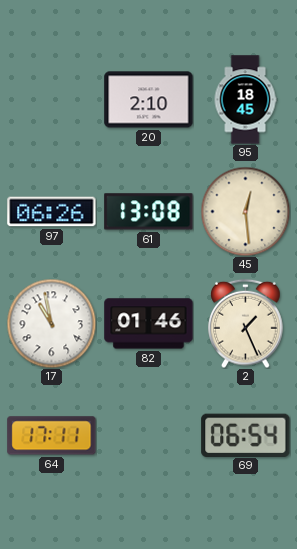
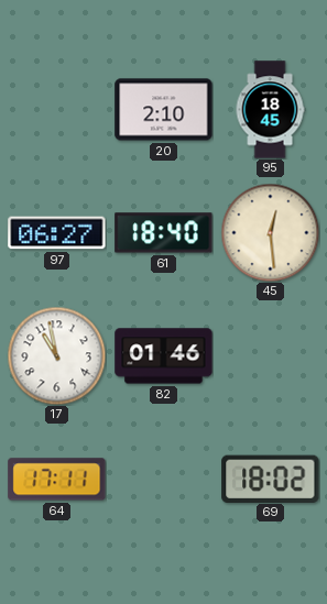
97: 06:26 -> 06:27
61: 13:08 -> 18:40
2: 1:26 -> none
69: 06:54 -> 18:02
